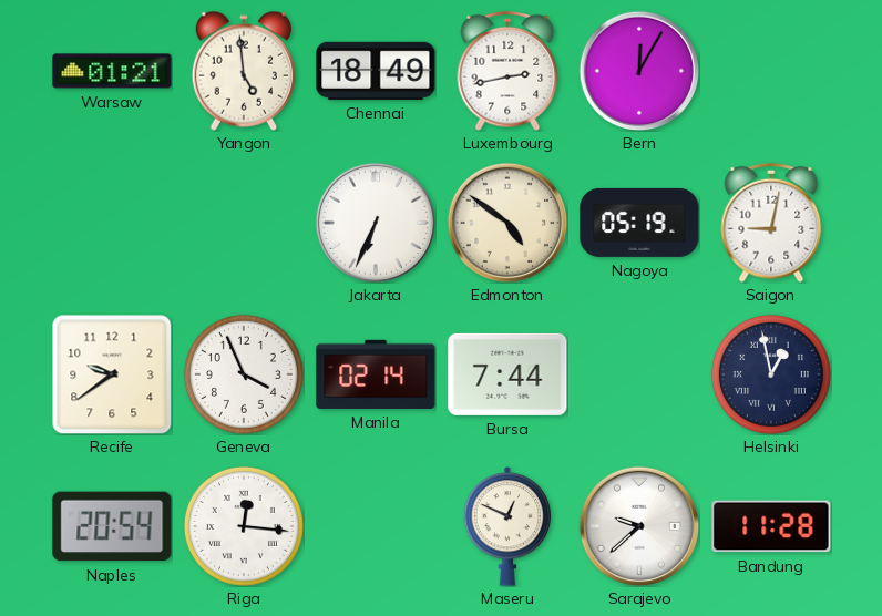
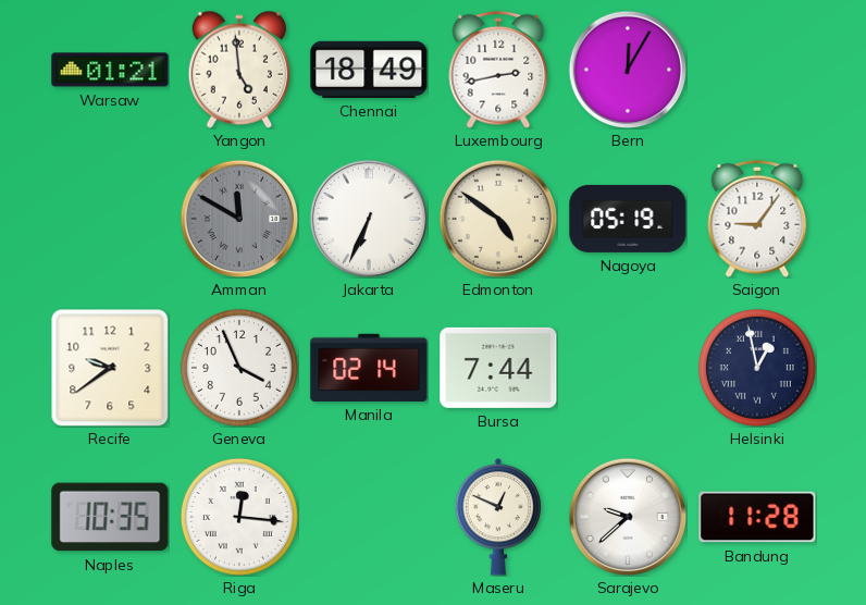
Amman: none -> 11:50
Saigon: 9:02 -> 9:06
Naples: 20:54 -> 10:35
